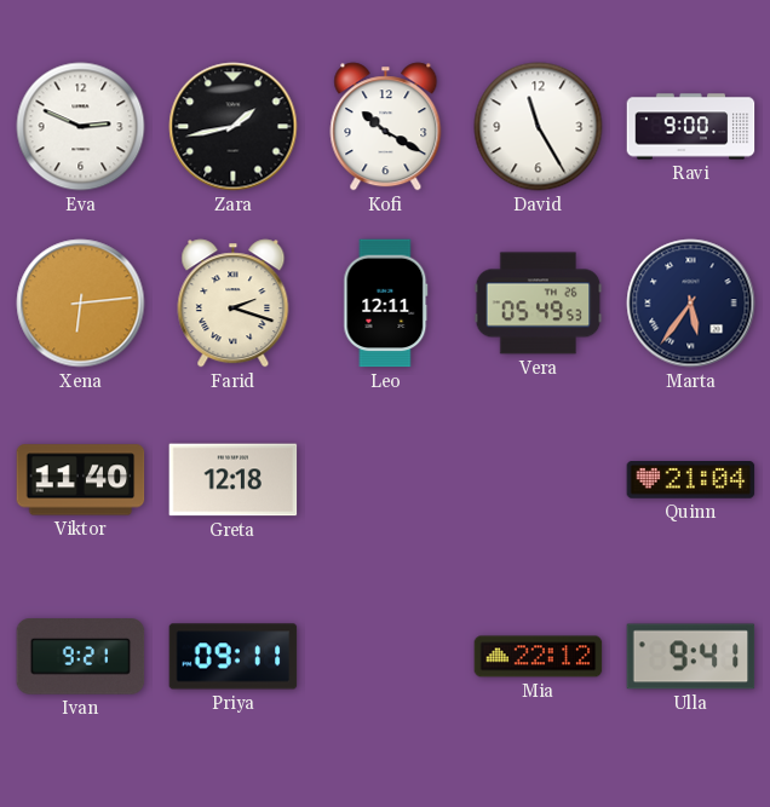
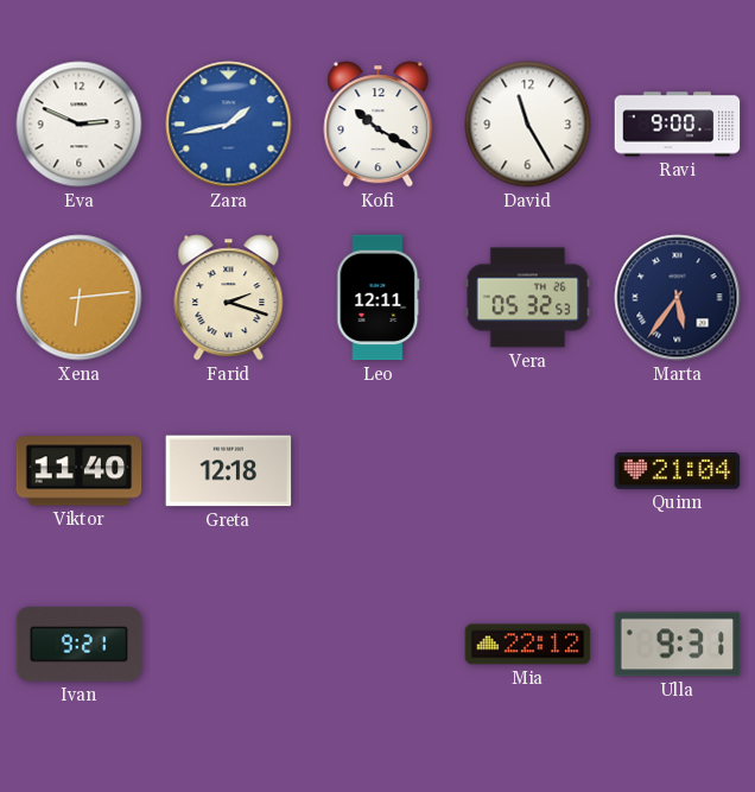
Zara dial: black -> blue
Vera: 05:49 -> 05:32
Priya: 09:11 -> none
Ulla: 9:41 -> 9:31
